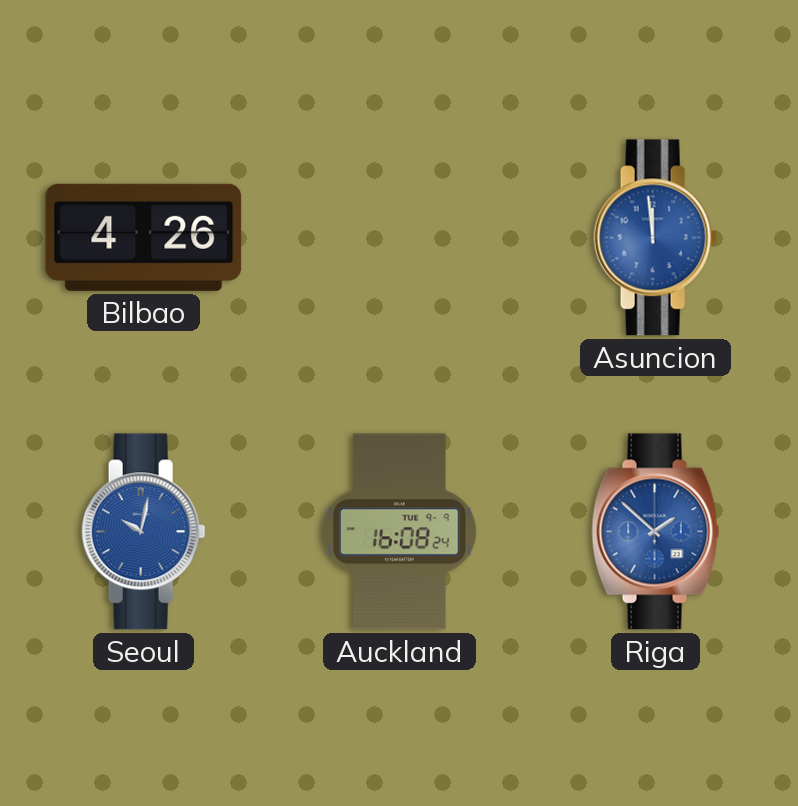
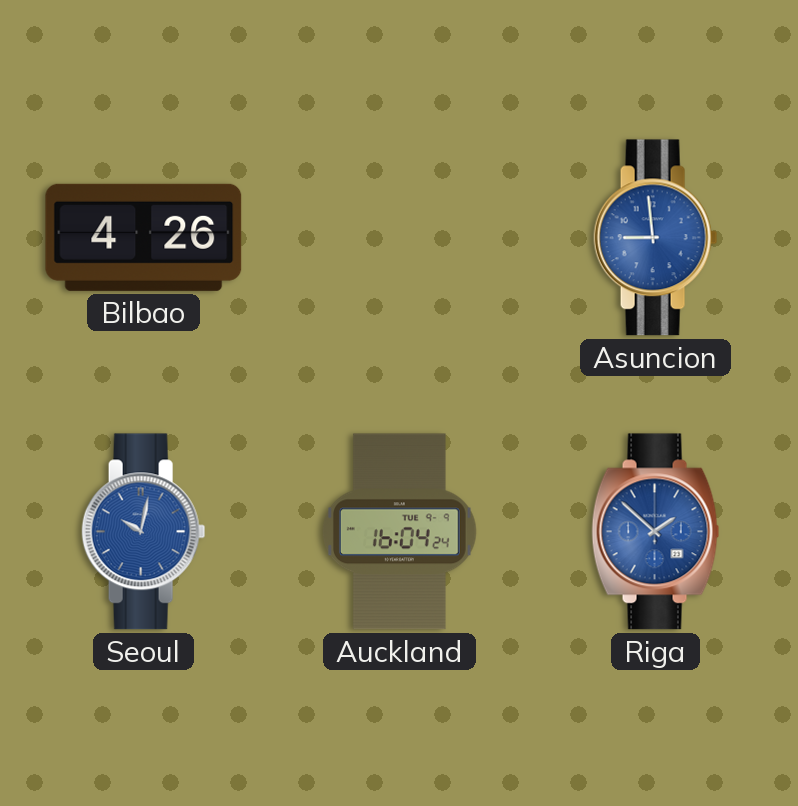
Asuncion: 11:59 -> 8:59
Auckland: 16:08 -> 16:04
